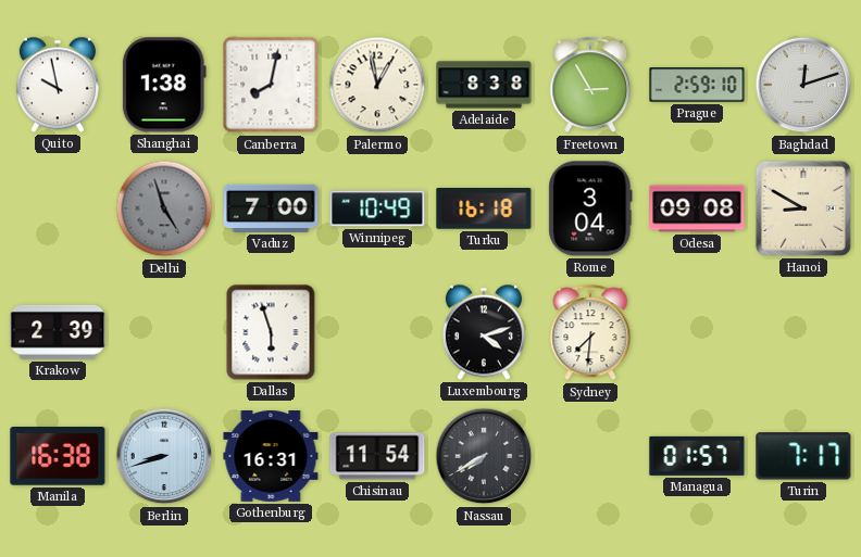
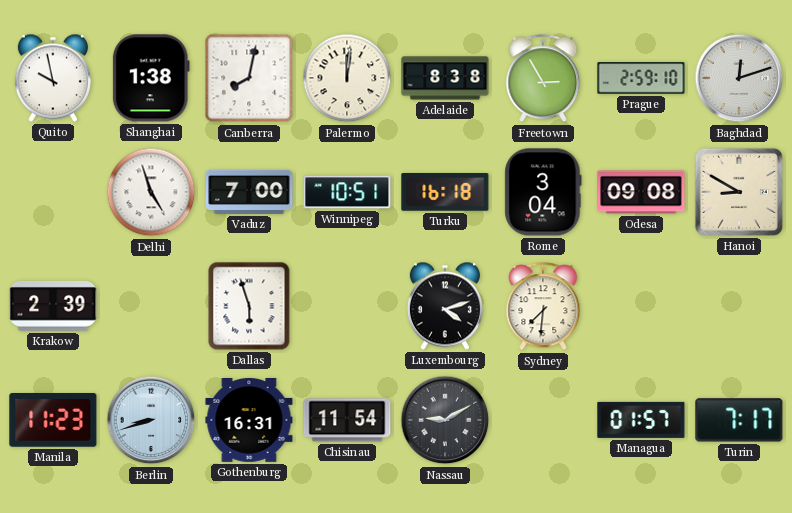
Palermo: 12:58 -> 12:01
Delhi dial: grey -> white
Winnipeg: 10:49 -> 10:51
Manila: 16:38 -> 11:23
Nassau: 7:40 -> 9:10
